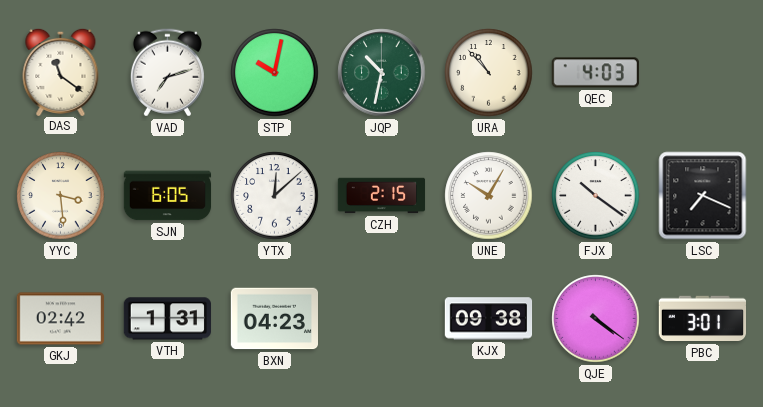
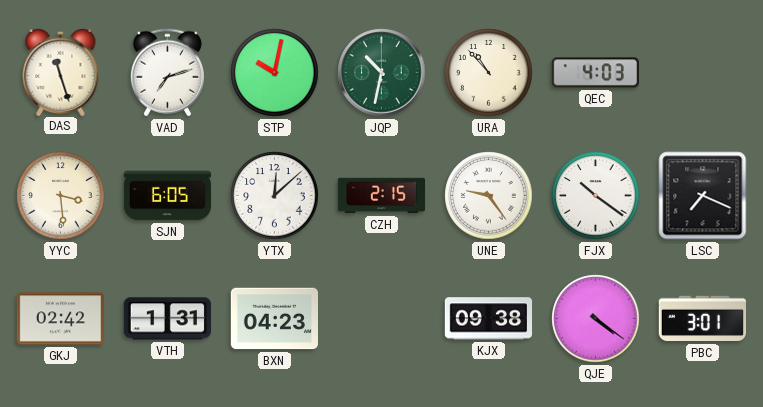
DAS: 11:21 -> 11:27
UNE: 10:05 -> 9:24
